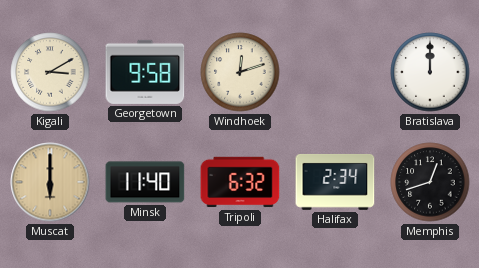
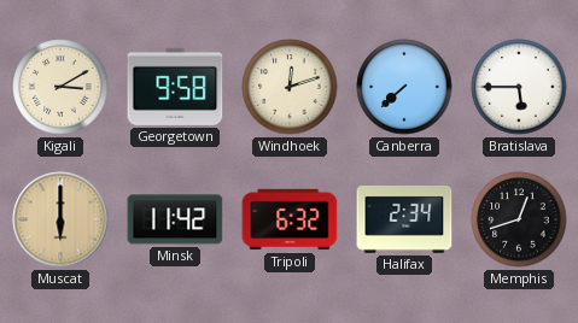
Canberra: none -> 7:38
Bratislava: 12:00 -> 5:45
Minsk: 11:40 -> 11:42
